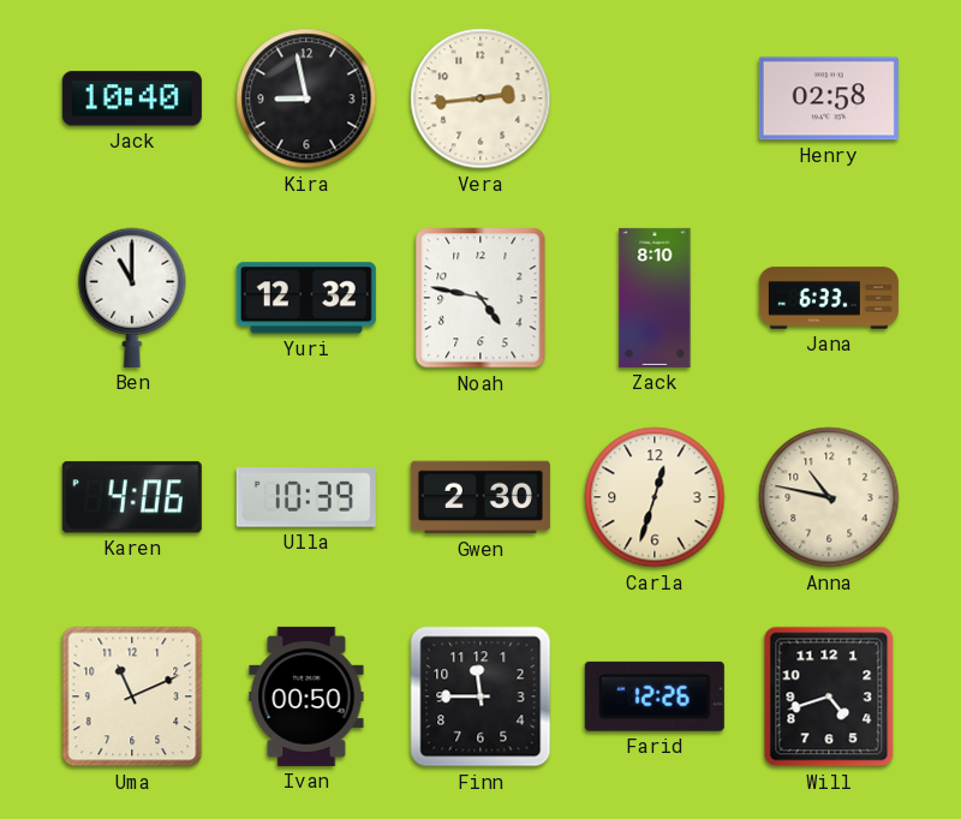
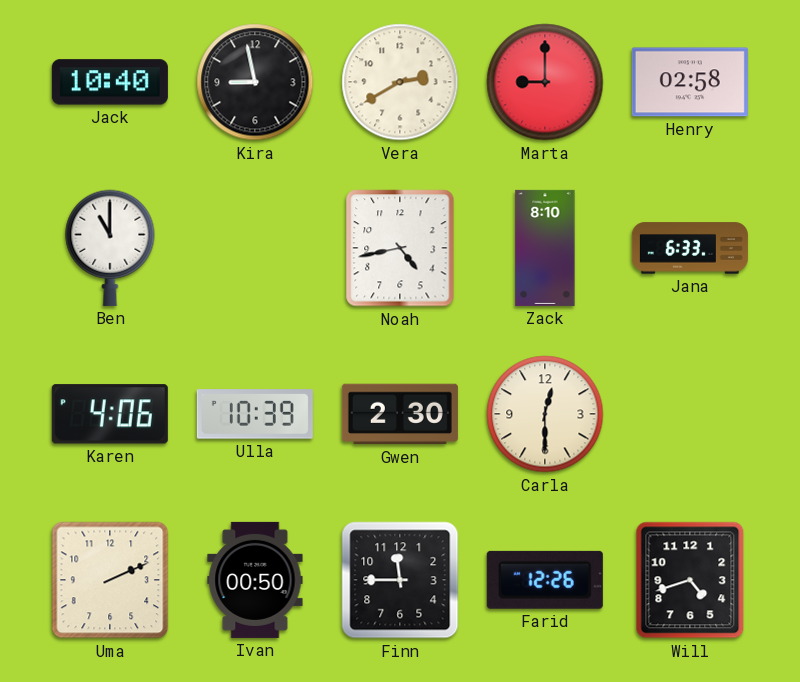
Vera: 2:44 -> 2:40
Marta: none -> 9:00
Yuri: 12:32 -> none
Noah: 4:47 -> 4:43
Carla: 12:33 -> 12:30
Anna: 10:47 -> none
Uma: 11:11 -> 2:11
